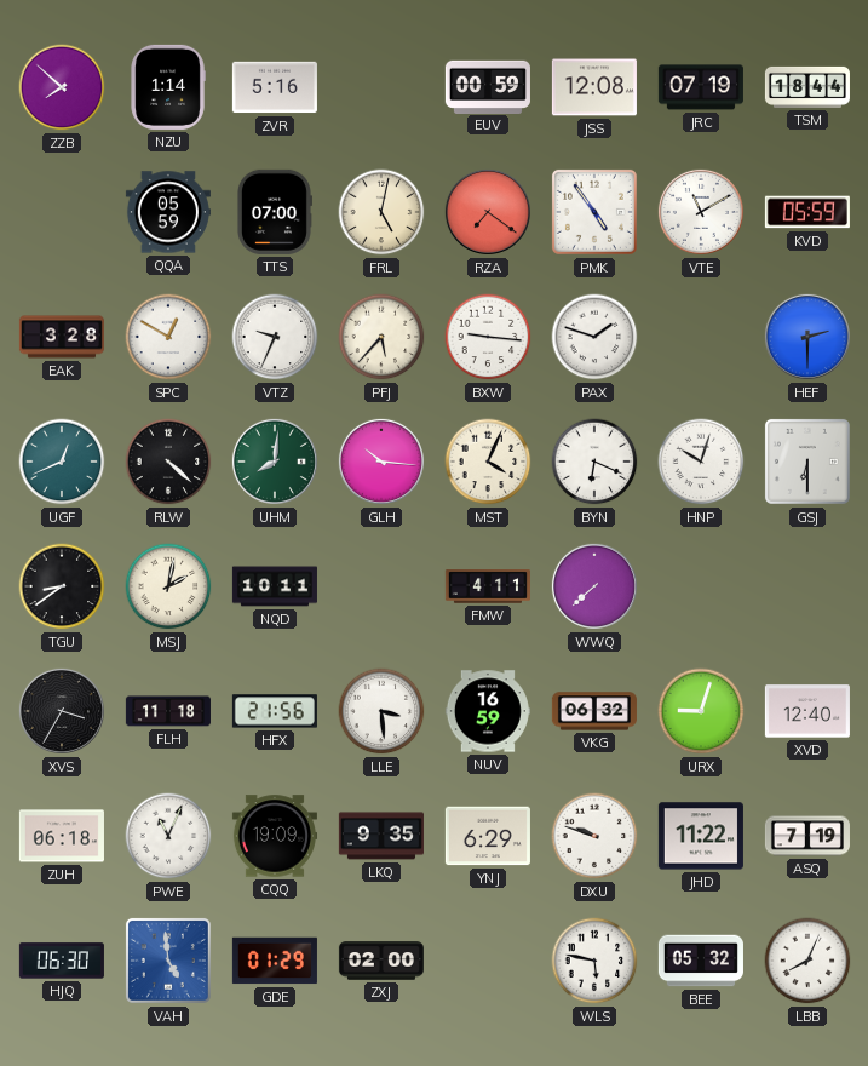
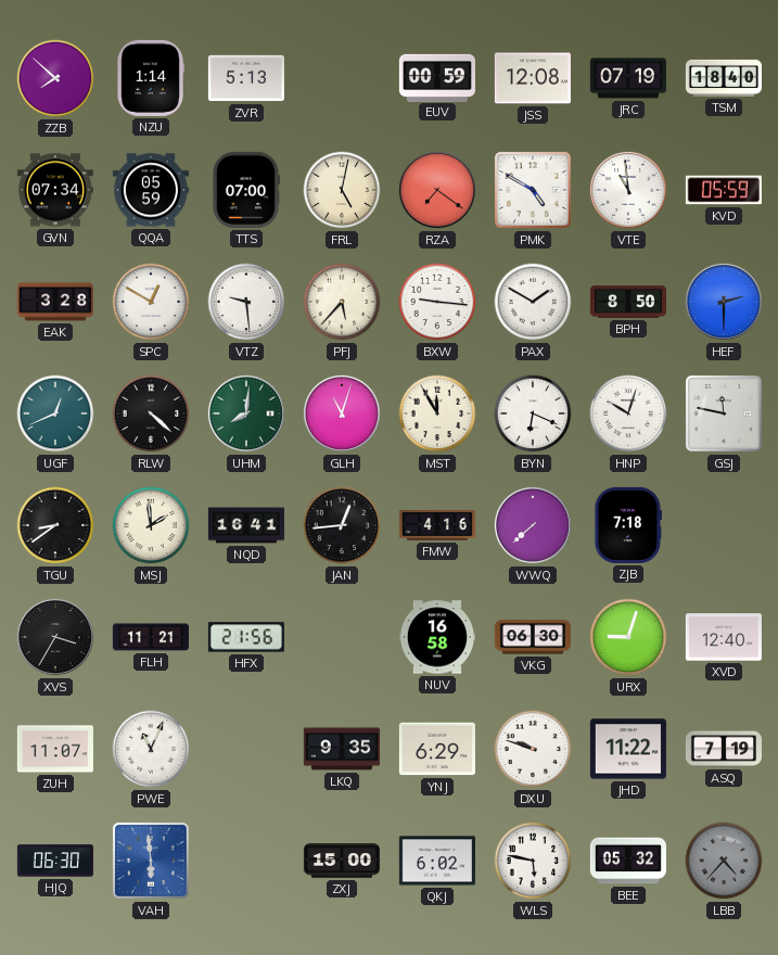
ZVR: 5:16 -> 5:13
TSM: 18:44 -> 18:40
GVN: none -> 07:34
PMK: 4:54 -> 4:50
VTE: 11:10 -> 10:59
VTZ: 9:34 -> 9:29
PAX: 1:48 -> 1:50
BPH: none -> 8:50
GLH: 10:16 -> 11:03
MST: 4:04 -> 11:55
GSJ: 6:30 -> 11:47
MSJ: 2:02 -> 1:59
NQD: 10:11 -> 16:41
JAN: none -> 12:44
FMW: 4:11 -> 4:16
ZJB: none -> 7:18
FLH: 11:18 -> 11:21
LLE: 3:29 -> none
NUV: 16:59 -> 16:58
VKG: 06:32 -> 06:30
ZUH: 06:18 -> 11:07
CQQ: 19:09 -> none
VAH: 4:59 -> 5:59
GDE: 01:29 -> none
ZXJ: 02:00 -> 15:00
QKJ: none -> 6:02
LBB: 8:04 -> 4:37
LBB dial: white -> grey
